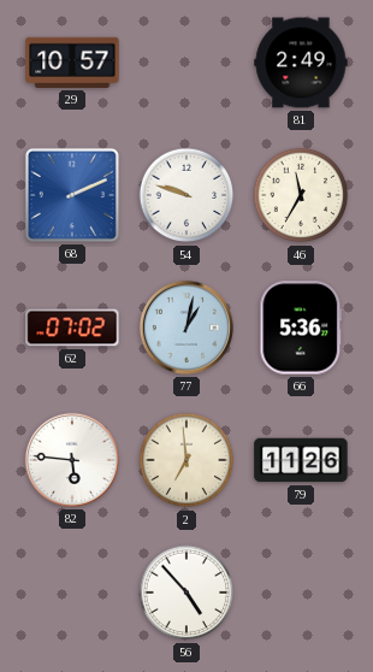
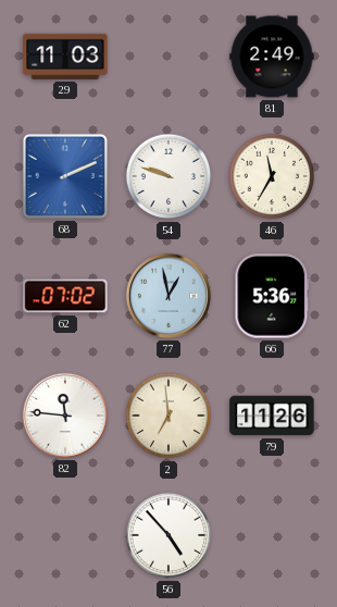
29: 10:57 -> 11:03
77: 1:02 -> 12:58
82: 5:46 -> 11:46
